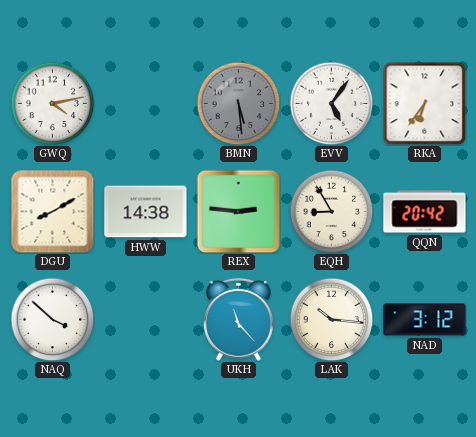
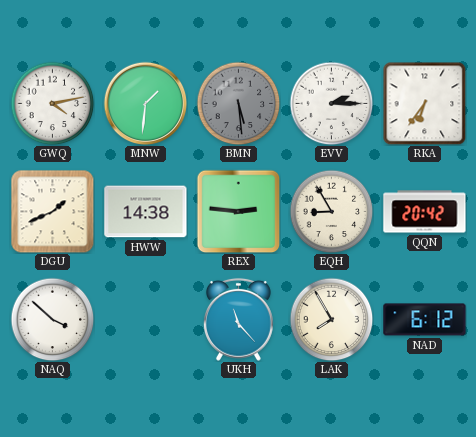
MNW: none -> 1:31
EVV: 5:06 -> 2:15
DGU: 8:10 -> 1:41
LAK: 10:16 -> 7:55
NAD: 3:12 -> 6:12
